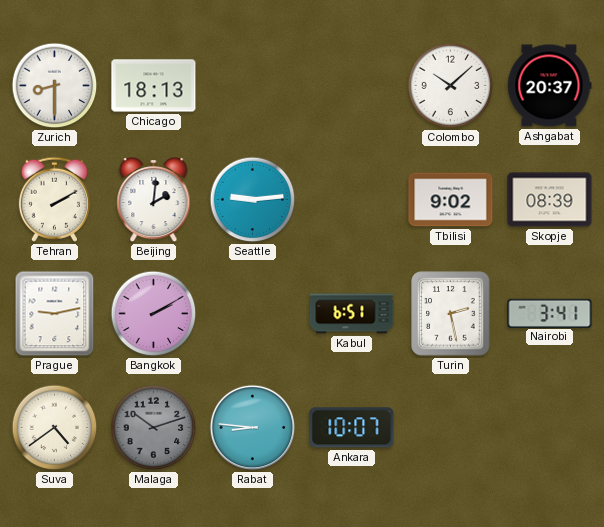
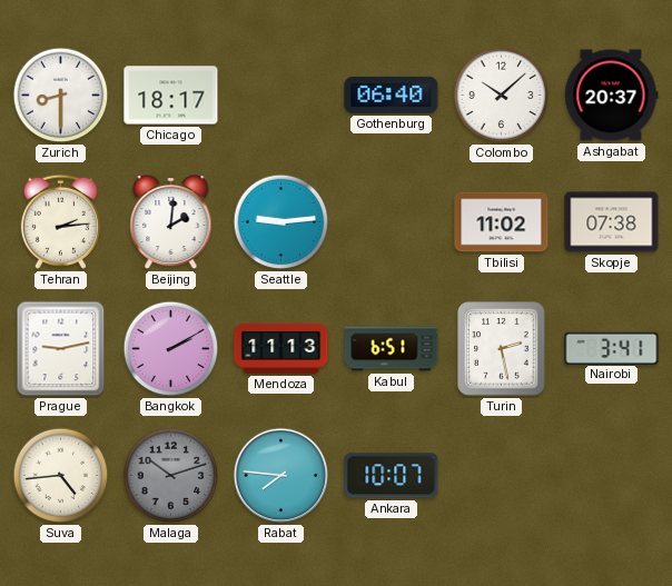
Chicago: 18:13 -> 18:17
Gothenburg: none -> 06:40
Tehran: 2:10 -> 2:14
Tbilisi: 9:02 -> 11:02
Skopje: 08:39 -> 07:38
Mendoza: none -> 11:13
Suva: 4:39 -> 4:44
Rabat: 8:46 -> 7:46
